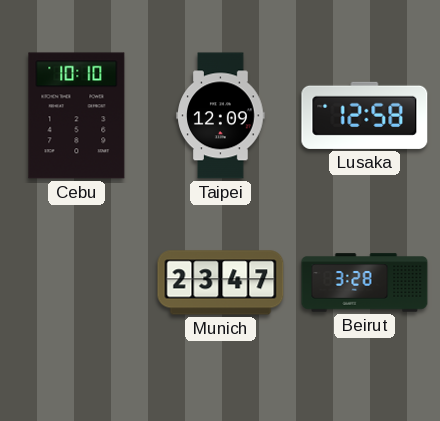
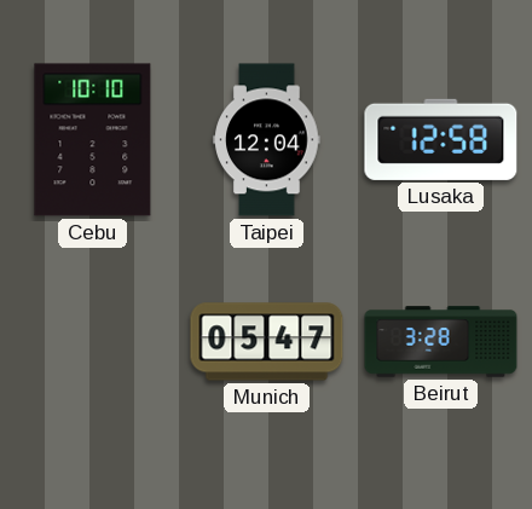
Taipei: 12:09 -> 12:04
Munich: 23:47 -> 05:47
